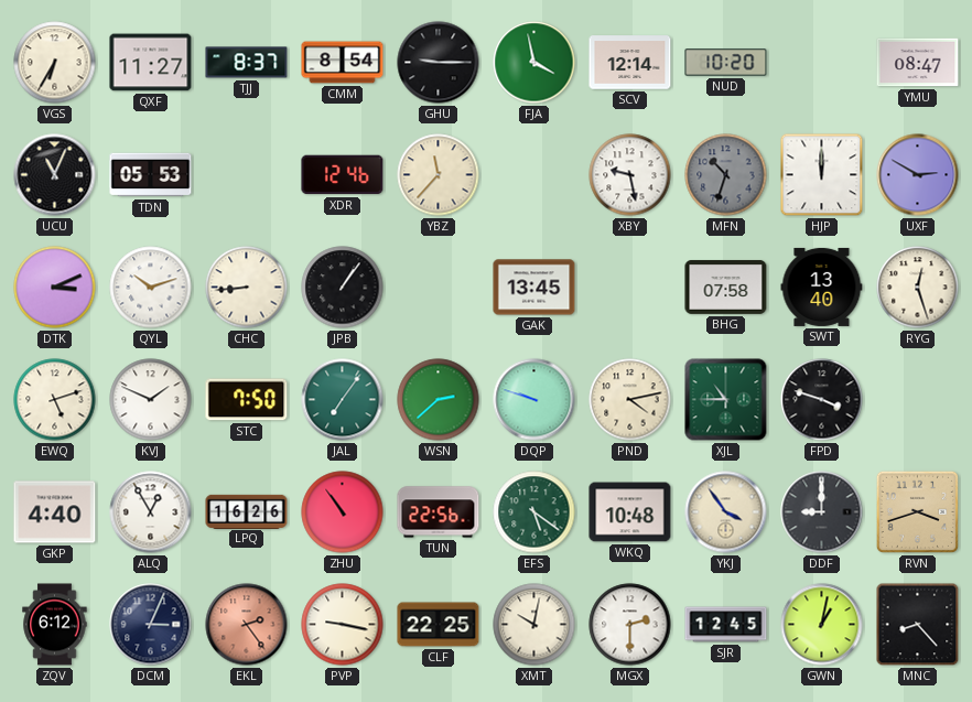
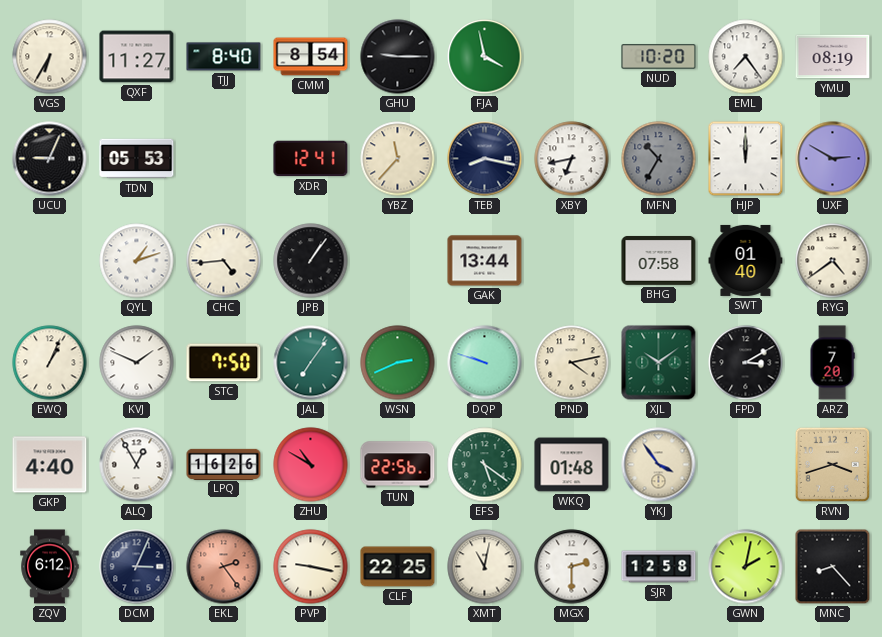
TJJ: 8:37 -> 8:40
SCV: 12:14 -> none
EML: none -> 7:24
YMU: 08:47 -> 08:19
UCU: 11:04 -> 9:04
XDR: 12:46 -> 12:41
TEB: none -> 8:17
XBY: 9:28 -> 6:43
MFN: 10:33 -> 10:35
DTK: 3:11 -> none
QYL: 10:12 -> 1:12
CHC: 8:44 -> 4:44
GAK: 13:45 -> 13:44
SWT: 13:40 -> 01:40
RYG: 12:27 -> 4:39
EWQ: 5:12 -> 1:04
WSN: 2:38 -> 2:41
XJL: 10:45 -> 10:09
FPD: 3:48 -> 3:10
ARZ: none -> 7:20
ZHU: 10:54 -> 10:50
WKQ: 10:48 -> 01:48
DDF: 9:00 -> none
XMT: 10:02 -> 11:02
SJR: 12:45 -> 12:58
GWN: 1:02 -> 2:02
